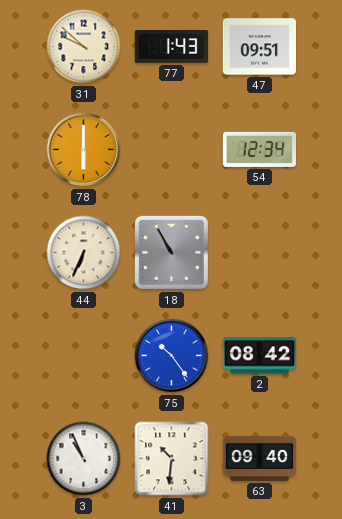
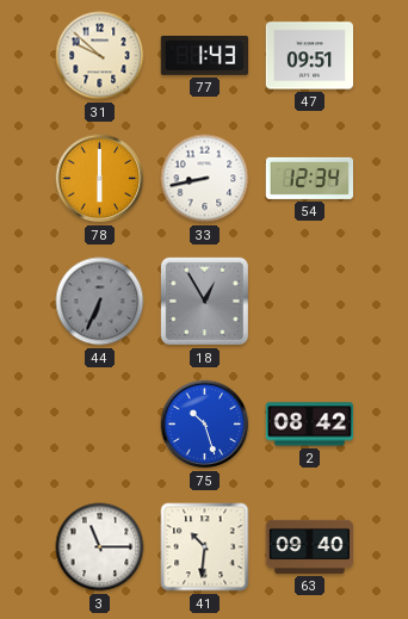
33: none -> 8:43
44 dial: cream -> grey
18: 10:55 -> 12:55
75: 10:24 -> 10:27
3: 10:56 -> 11:15
